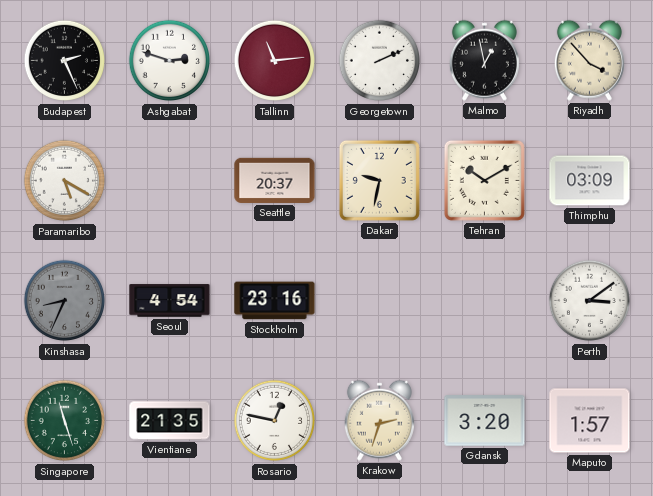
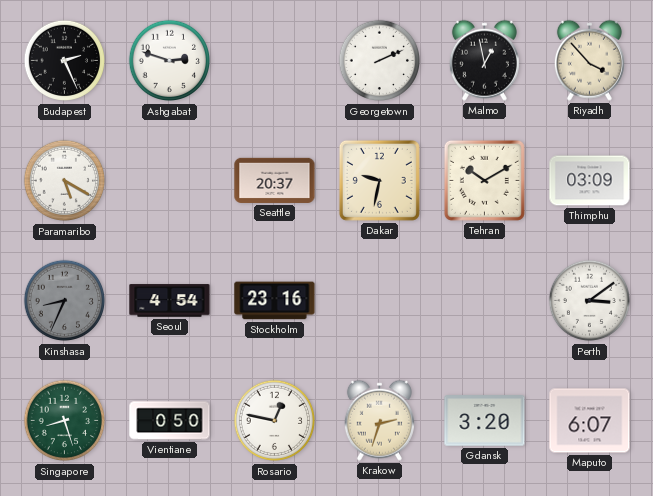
Tallinn: 11:14 -> none
Singapore: 11:27 -> 8:27
Vientiane: 21:35 -> 0:50
Maputo: 1:57 -> 6:07
